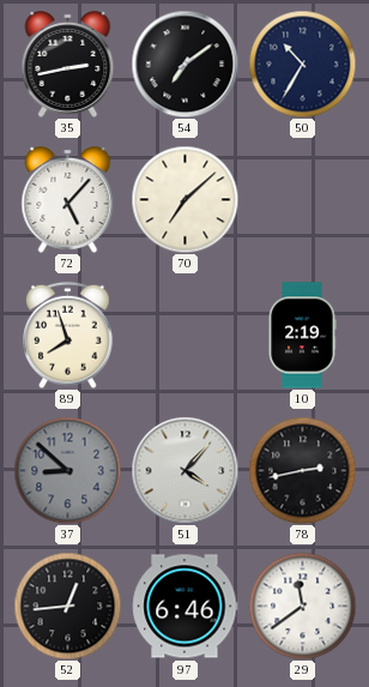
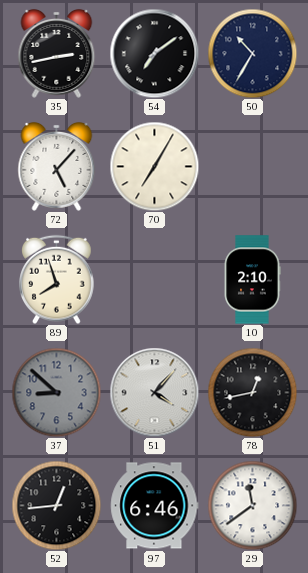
70: 7:08 -> 7:05
10: 2:19 -> 2:10
78: 2:43 -> 12:43
